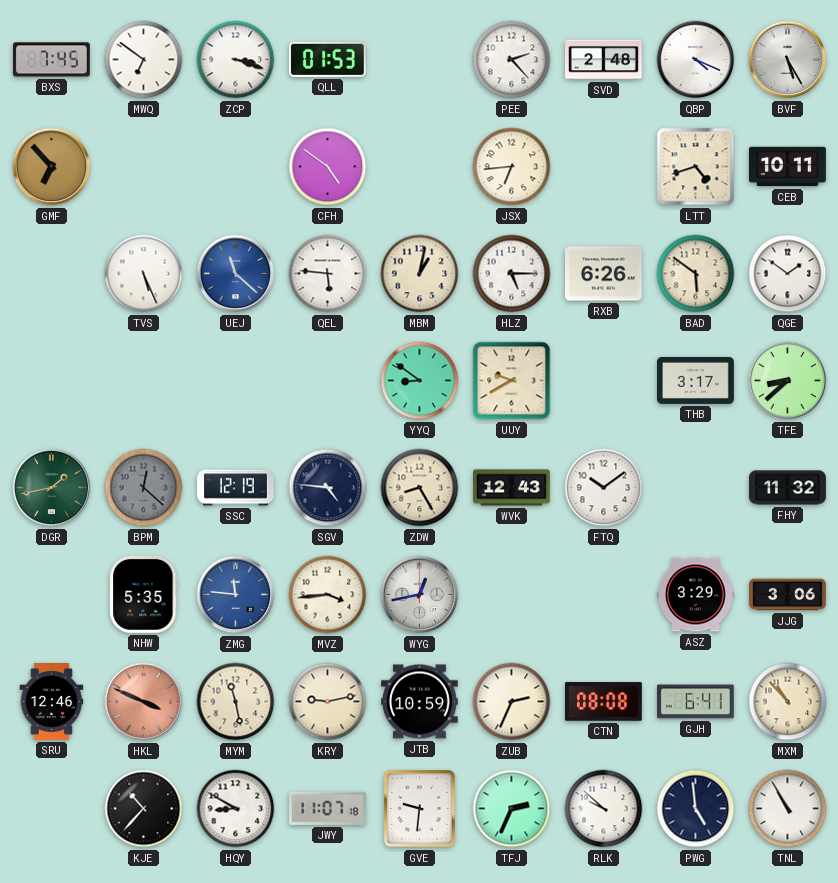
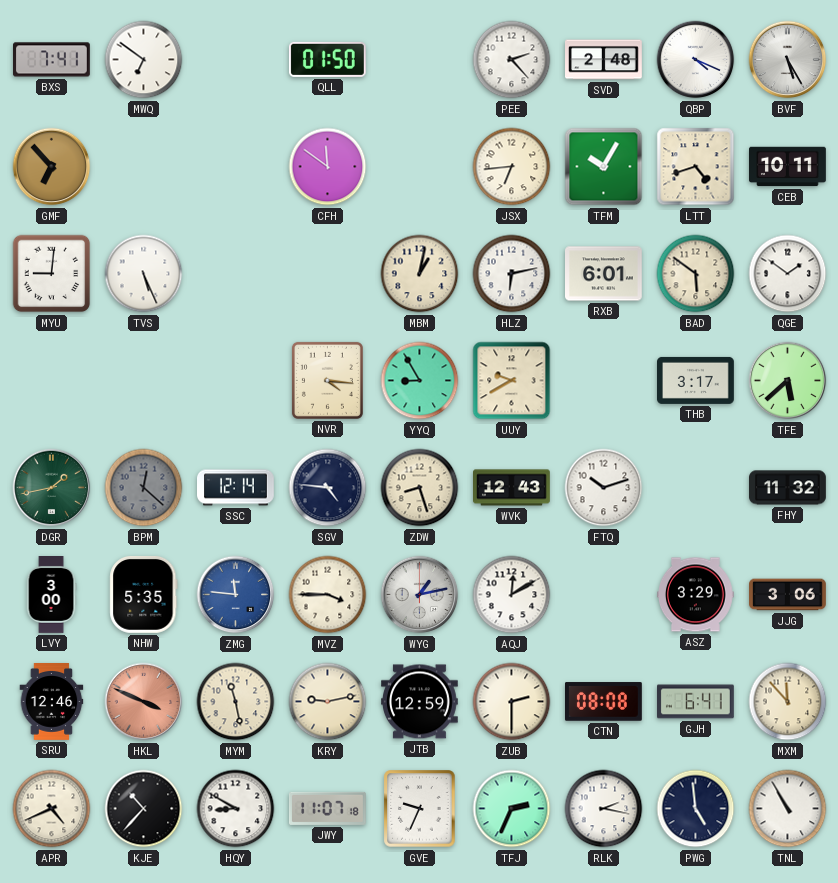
BXS: 7:45 -> 7:41
ZCP: 3:18 -> none
QLL: 01:53 -> 01:50
CFH: 4:51 -> 11:51
TFM: none -> 10:05
MYU: none -> 9:01
UEJ: 11:22 -> none
QEL: 5:46 -> none
HLZ: 5:15 -> 6:13
RXB: 6:26 -> 6:01
NVR: none -> 4:16
YYQ: 8:51 -> 8:55
TFE: 8:38 -> 5:38
SSC: 12:19 -> 12:14
ZDW: 8:25 -> 8:27
FTQ: 10:09 -> 10:12
LVY: none -> 3:00
MVZ: 3:44 -> 3:45
WYG: 12:43 -> 1:13
AQJ: none -> 12:10
JTB: 10:59 -> 12:59
ZUB: 2:34 -> 2:30
MXM: 10:53 -> 11:53
APR: none -> 4:41
GVE: 9:31 -> 9:34
RLK: 9:52 -> 2:17
